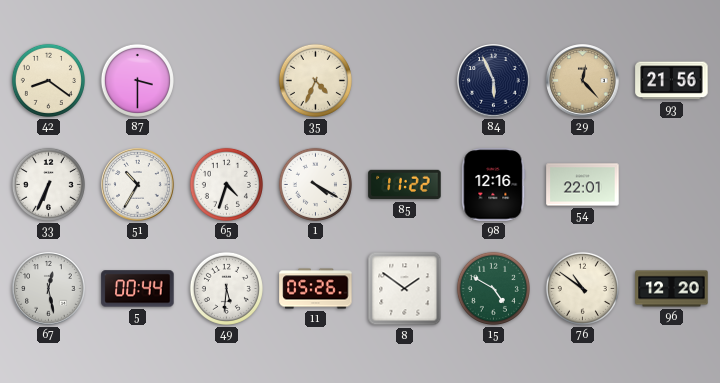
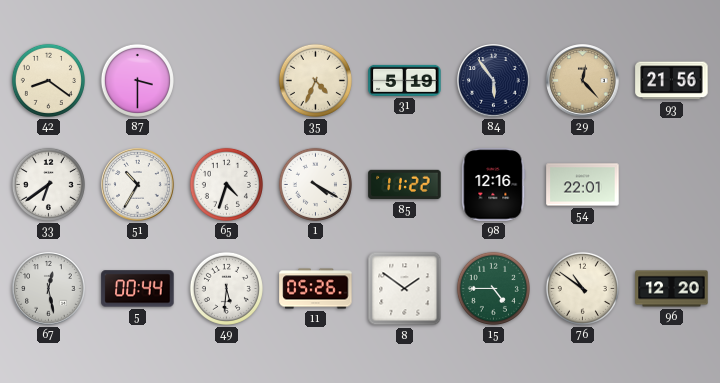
31: none -> 5:19
84: 5:56 -> 5:54
33: 6:34 -> 6:39
15: 4:50 -> 4:45
